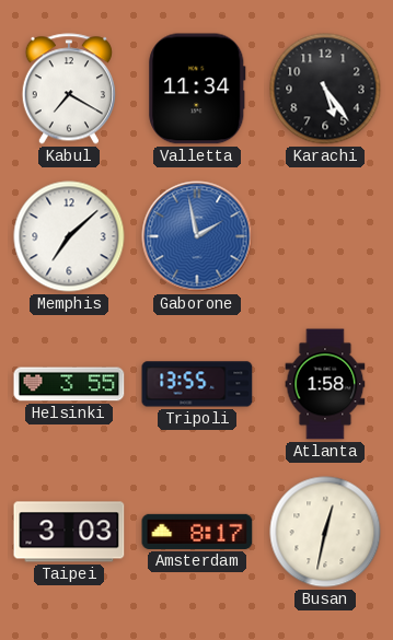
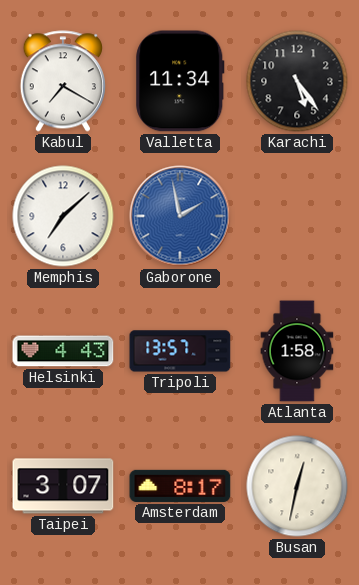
Helsinki: 3:55 -> 4:43
Tripoli: 13:55 -> 13:57
Taipei: 3:03 -> 3:07
